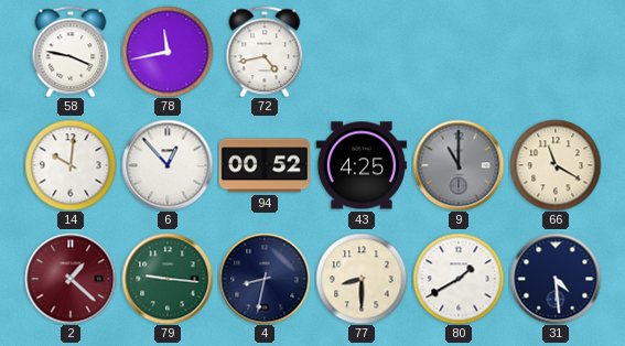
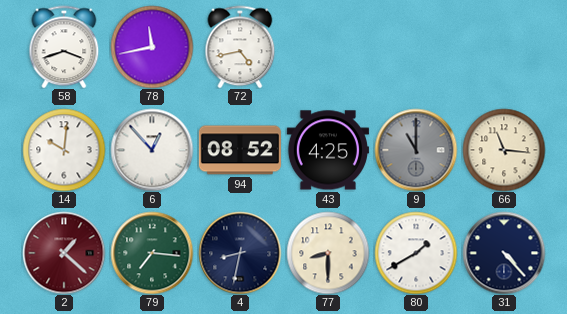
58: 3:47 -> 3:42
94: 00:52 -> 08:52
66: 11:20 -> 11:16
79: 9:16 -> 7:16
31: 4:29 -> 4:23
